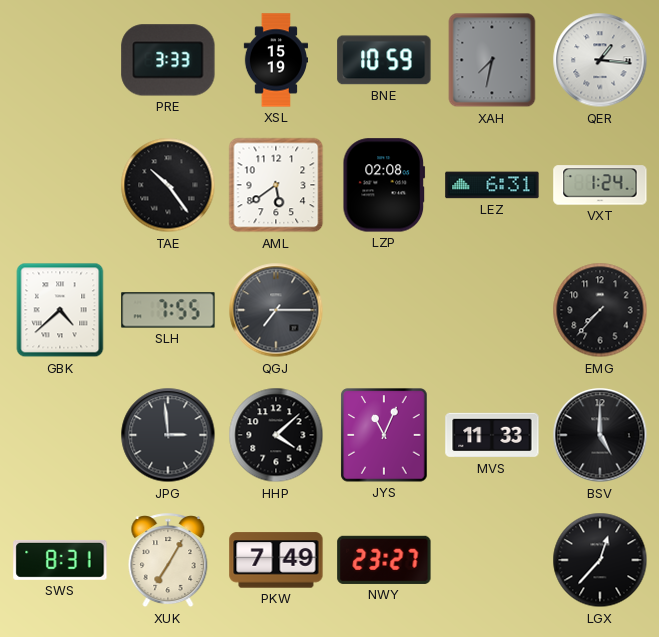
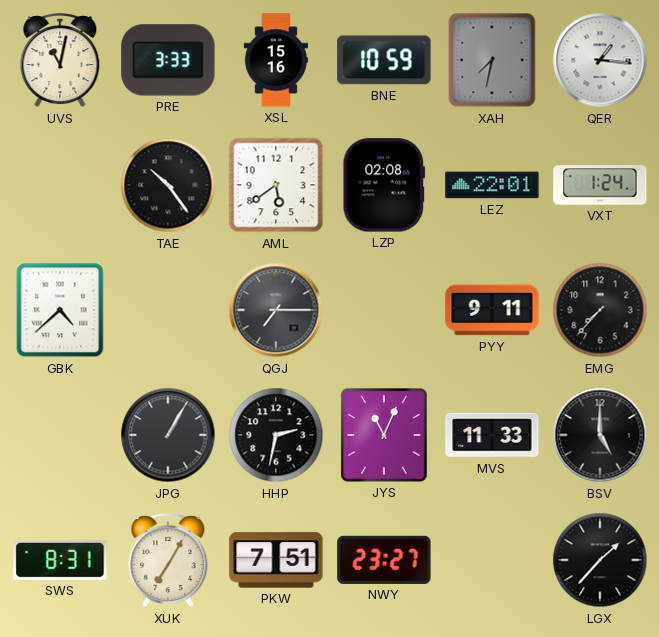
UVS: none -> 11:02
XSL: 15:19 -> 15:16
LEZ: 6:31 -> 22:01
SLH: 7:55 -> none
PYY: none -> 9:11
JPG: 2:59 -> 1:05
HHP: 4:08 -> 2:32
PKW: 7:49 -> 7:51
LGX: 12:37 -> 1:37
